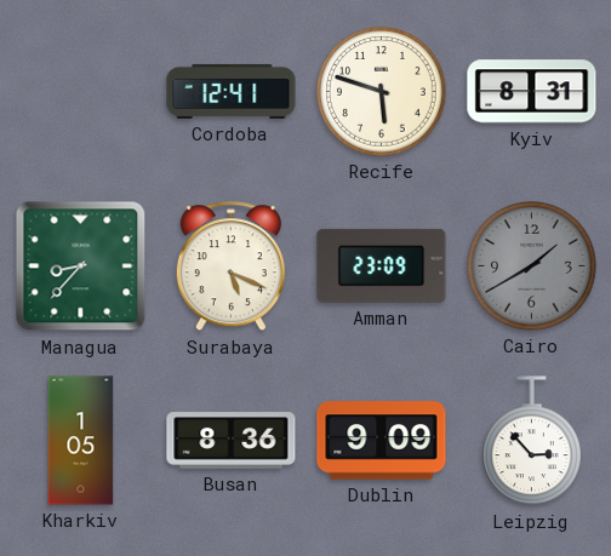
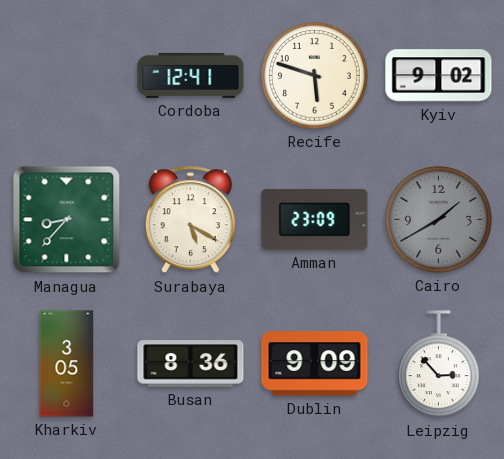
Kyiv: 8:31 -> 9:02
Surabaya: 5:19 -> 5:20
Kharkiv: 1:05 -> 3:05
